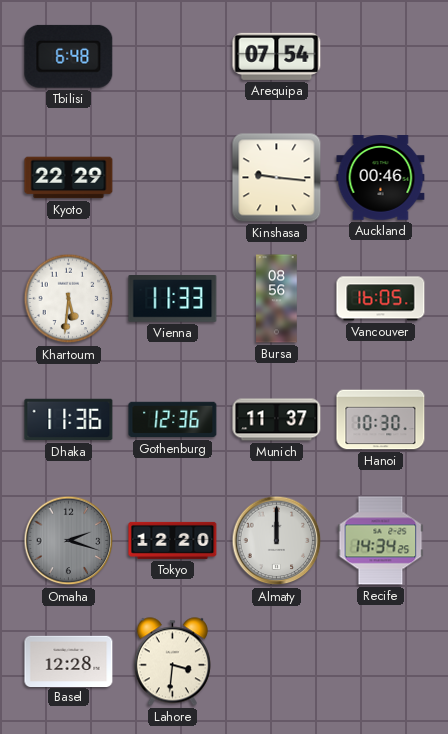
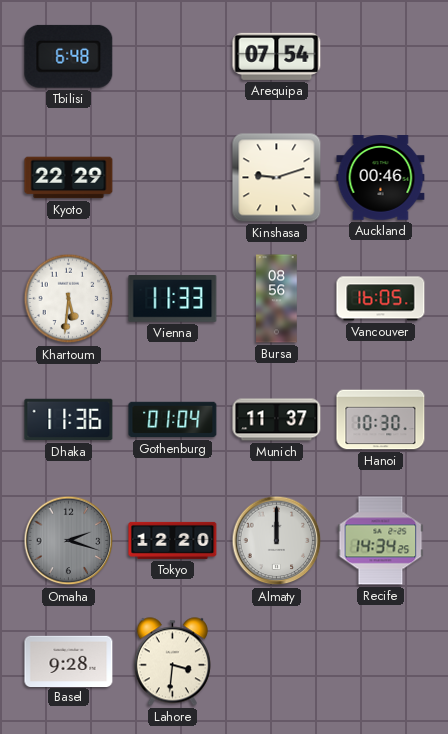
Kinshasa: 9:16 -> 9:12
Gothenburg: 12:36 -> 01:04
Basel: 12:28 -> 9:28
